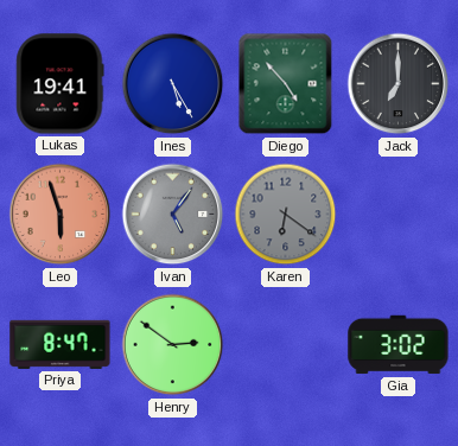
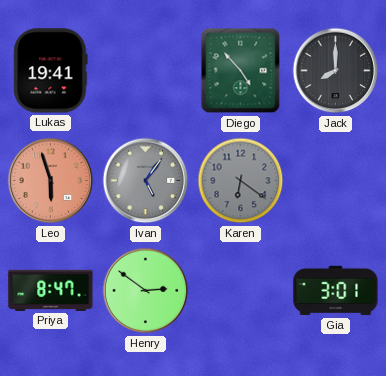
Ines: 5:25 -> none
Jack: 7:00 -> 8:00
Gia: 3:02 -> 3:01
